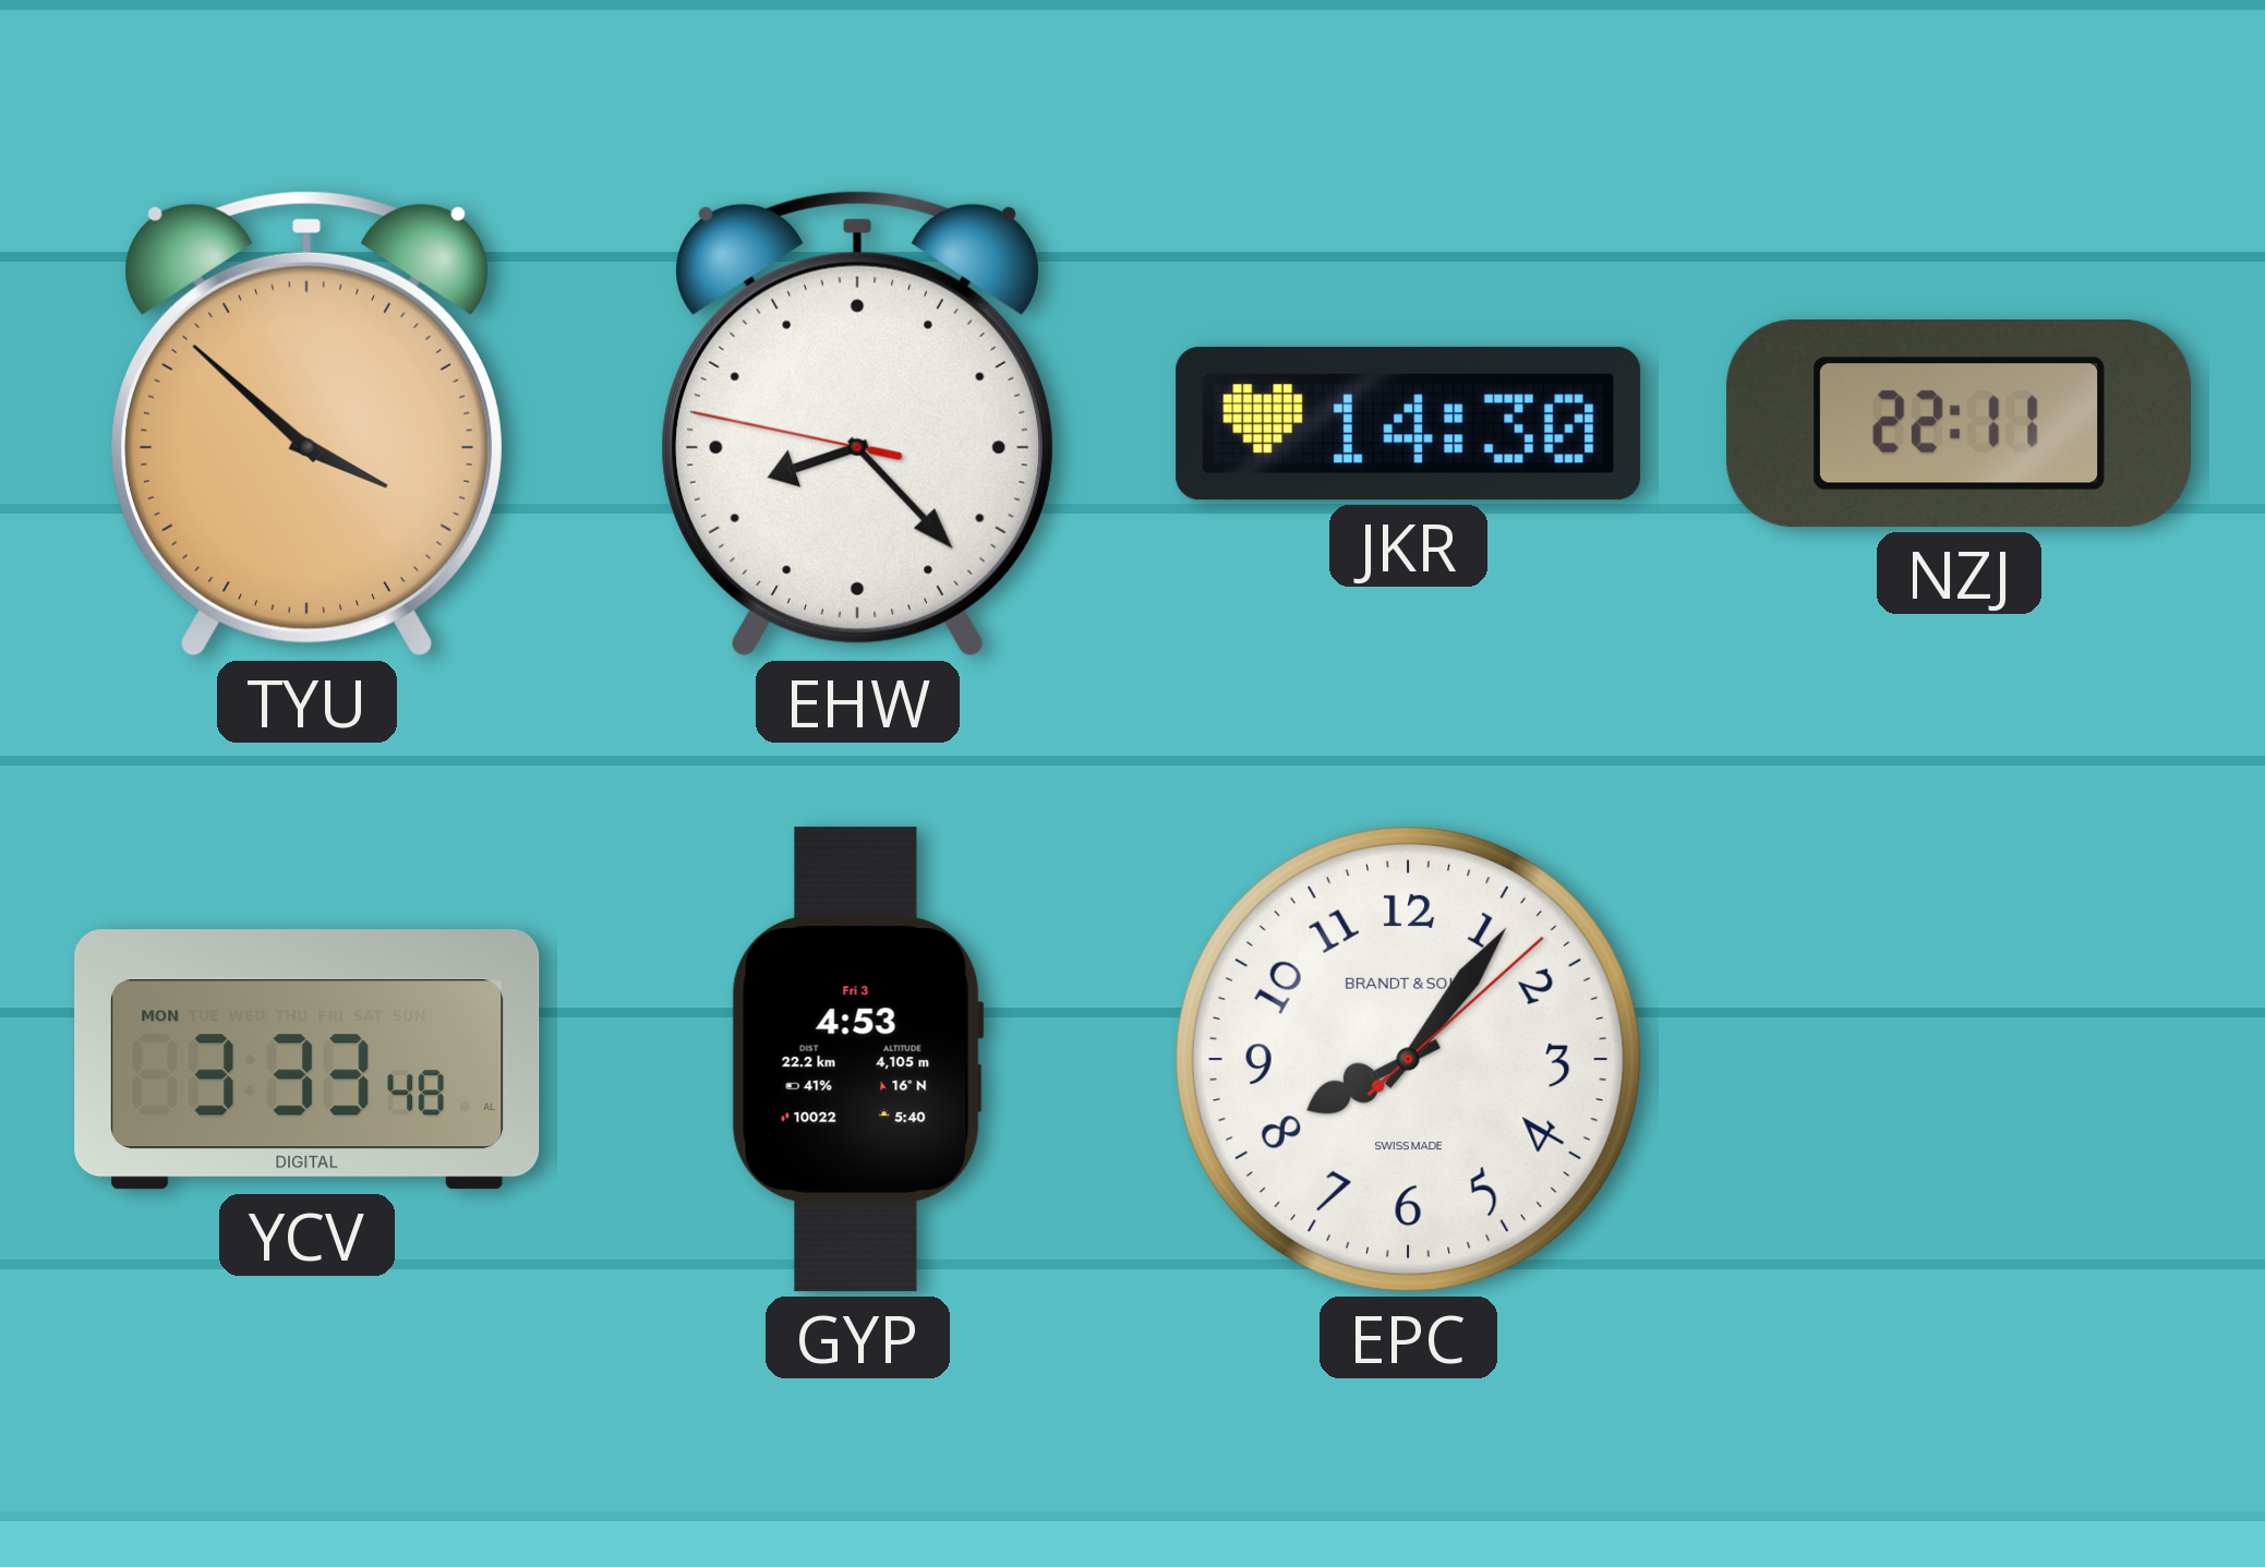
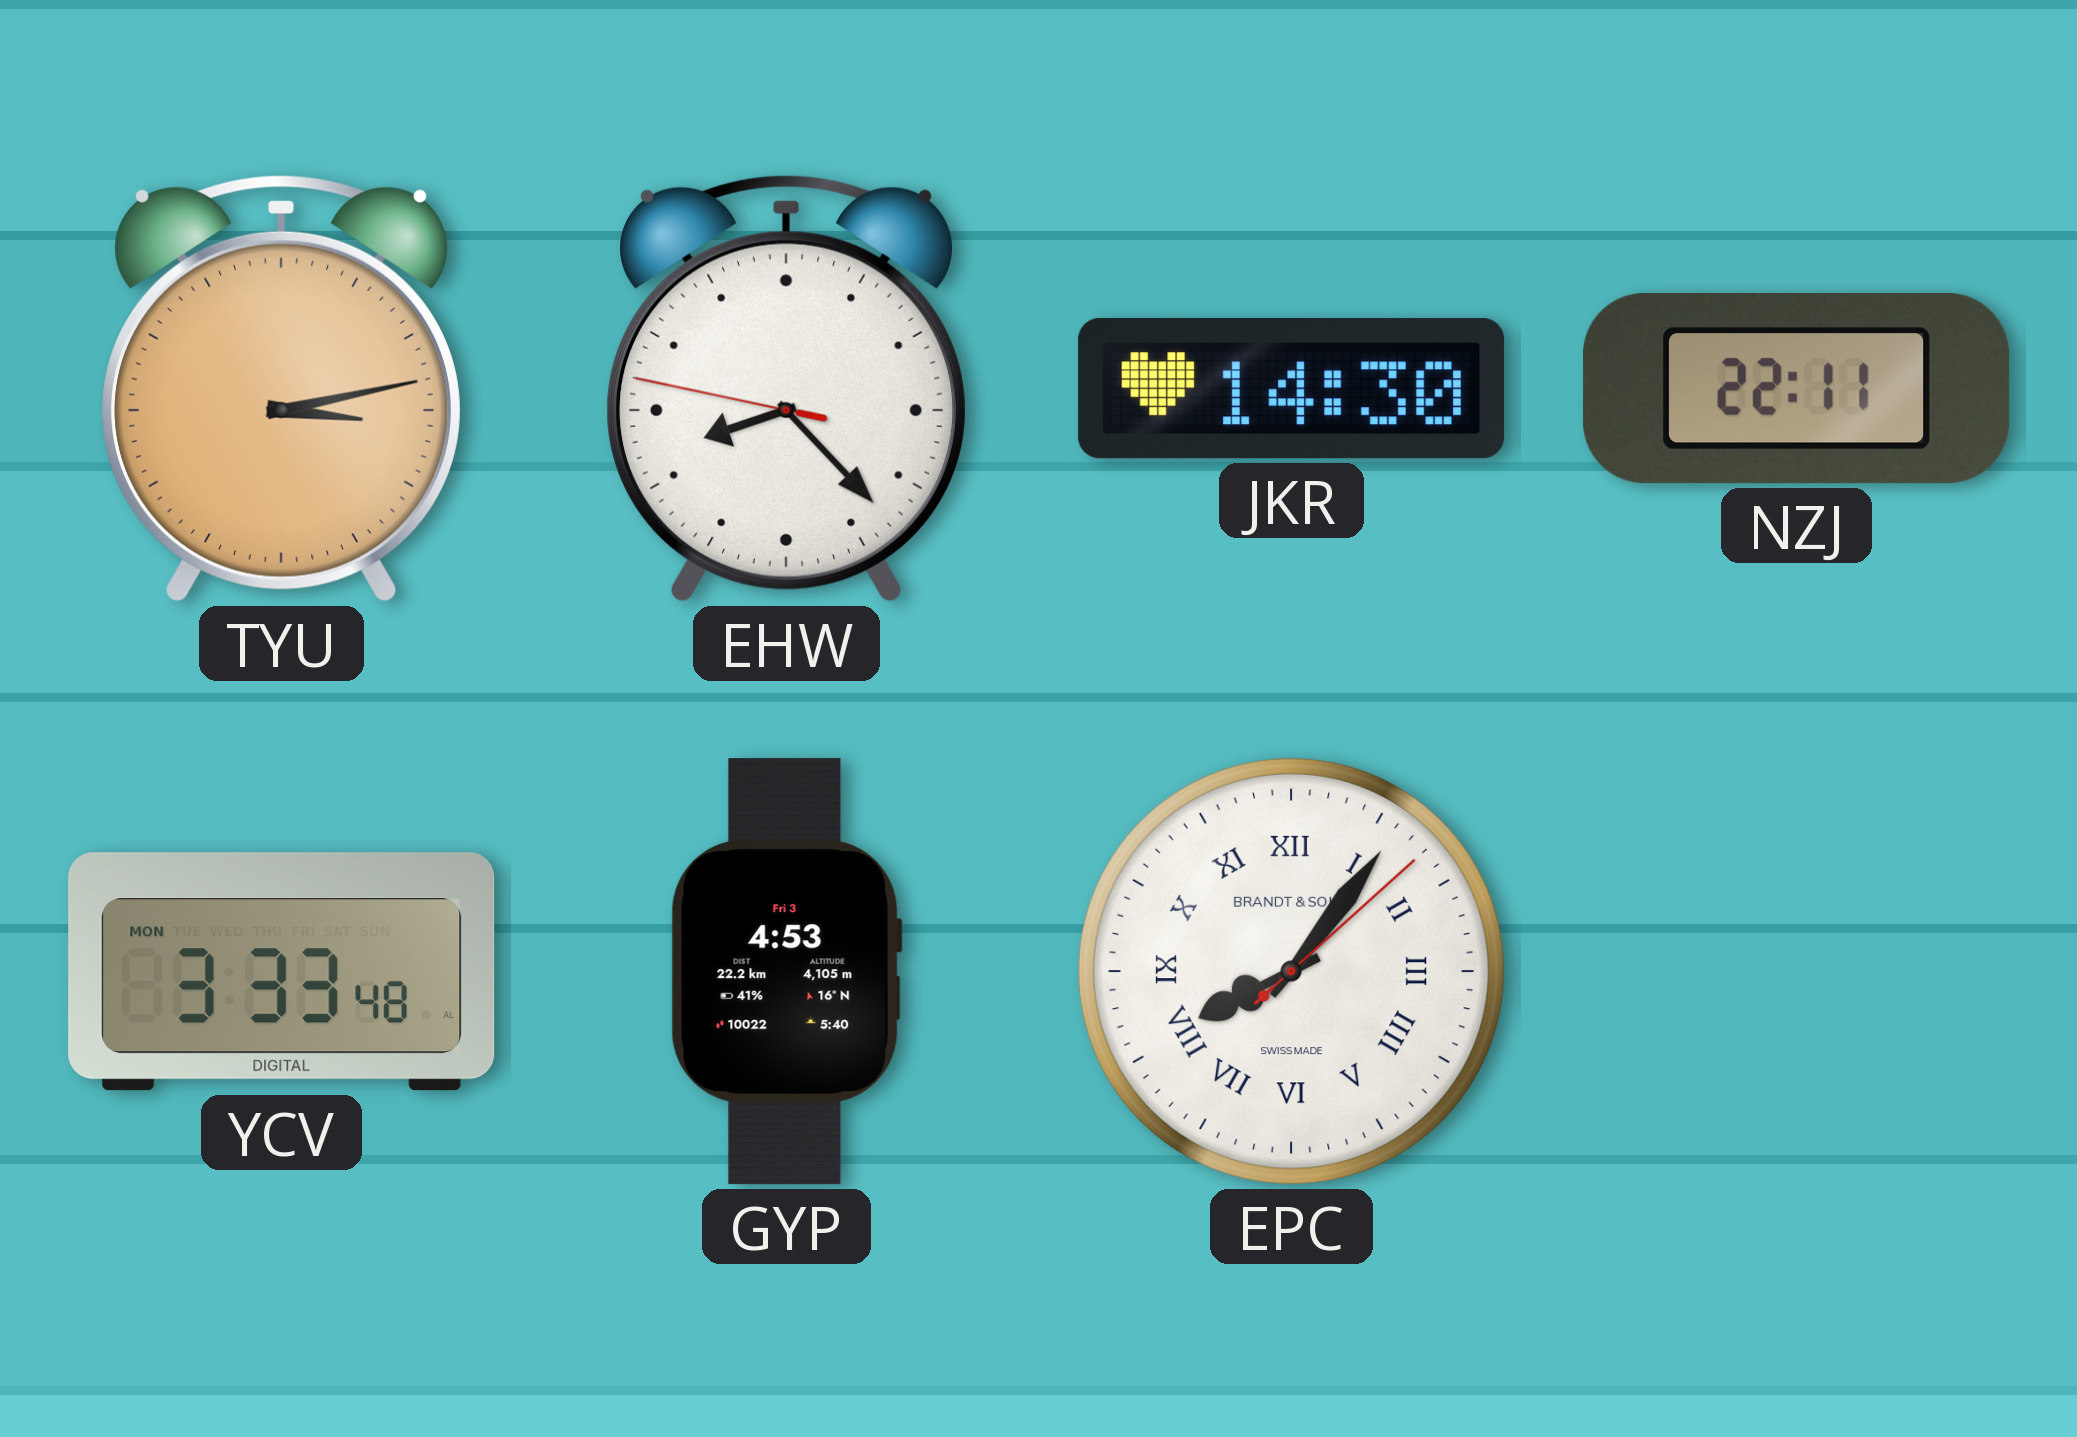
TYU: 3:52 -> 3:13
EPC numerals: Arabic -> Roman
